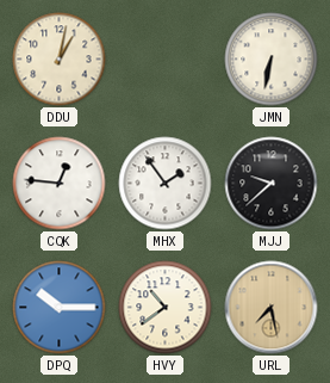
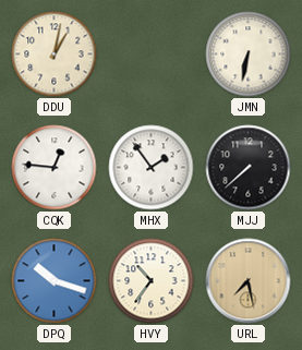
MJJ: 9:38 -> 7:38
DPQ: 10:15 -> 10:18
HVY: 10:39 -> 10:36
